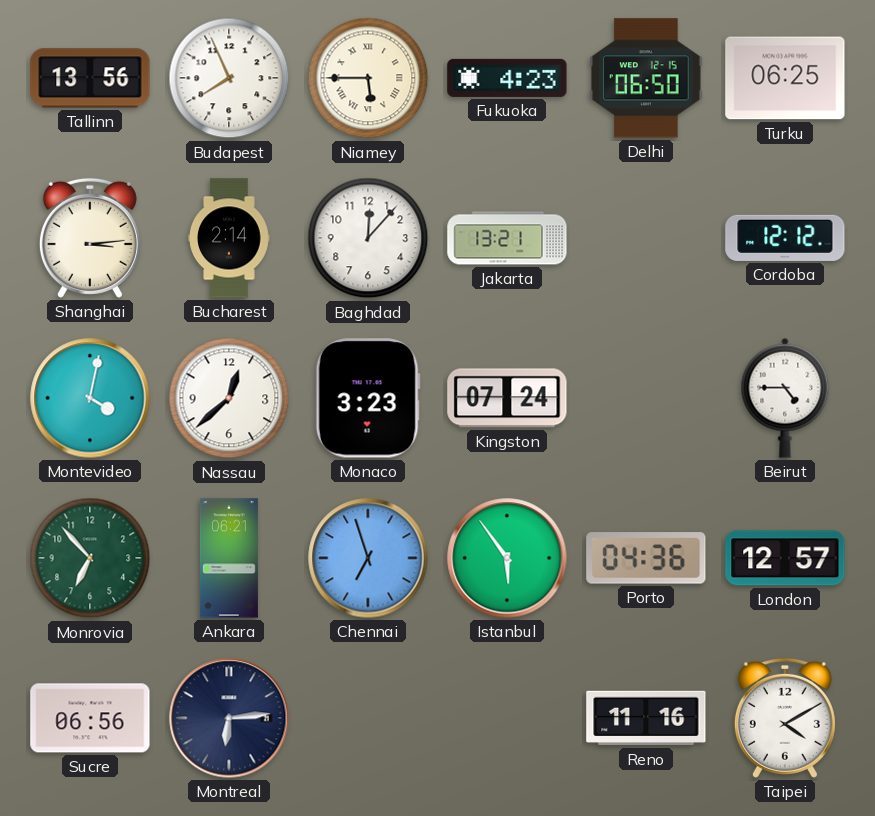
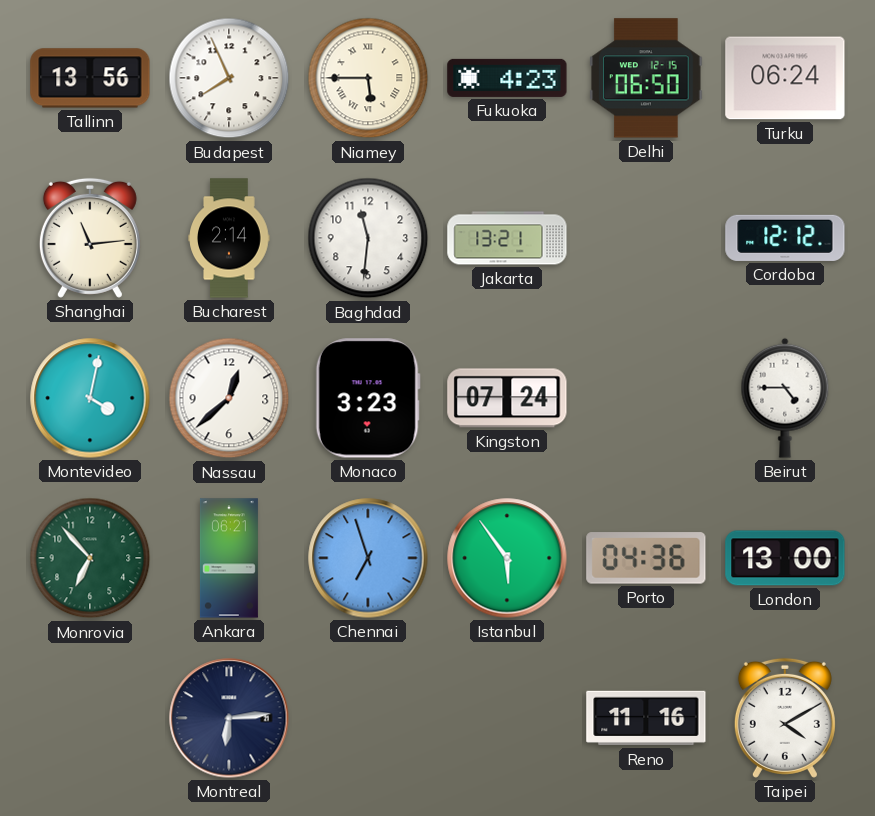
Turku: 06:25 -> 06:24
Shanghai: 3:14 -> 11:14
Baghdad: 12:07 -> 11:31
London: 12:57 -> 13:00
Sucre: 06:56 -> none
